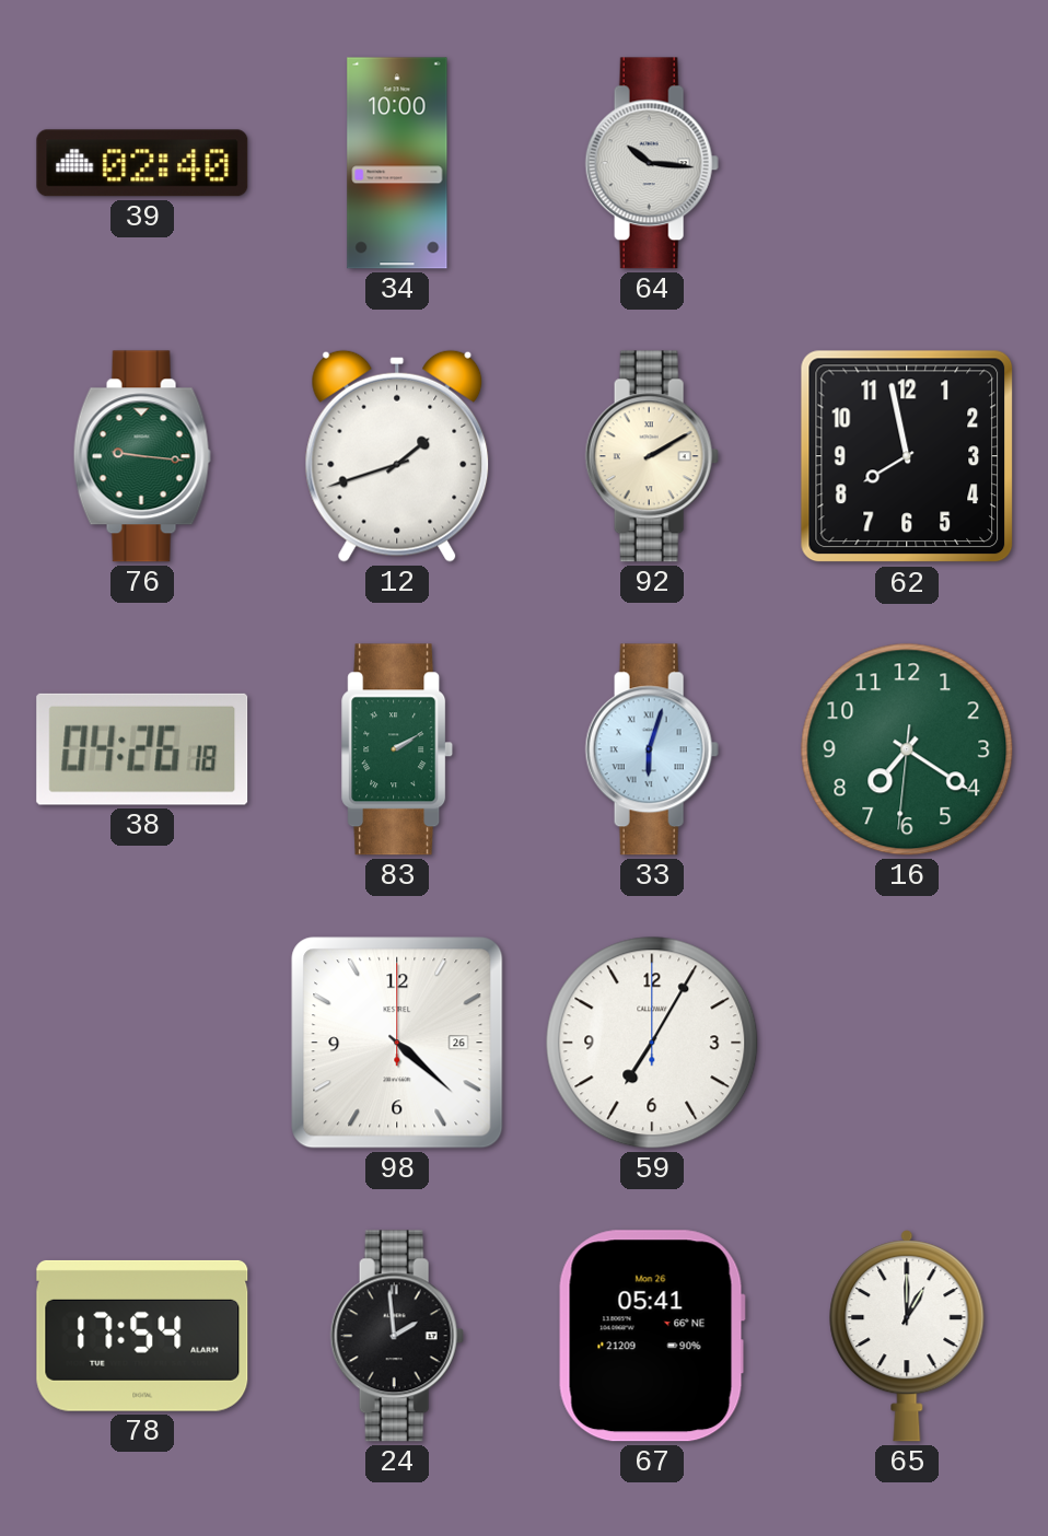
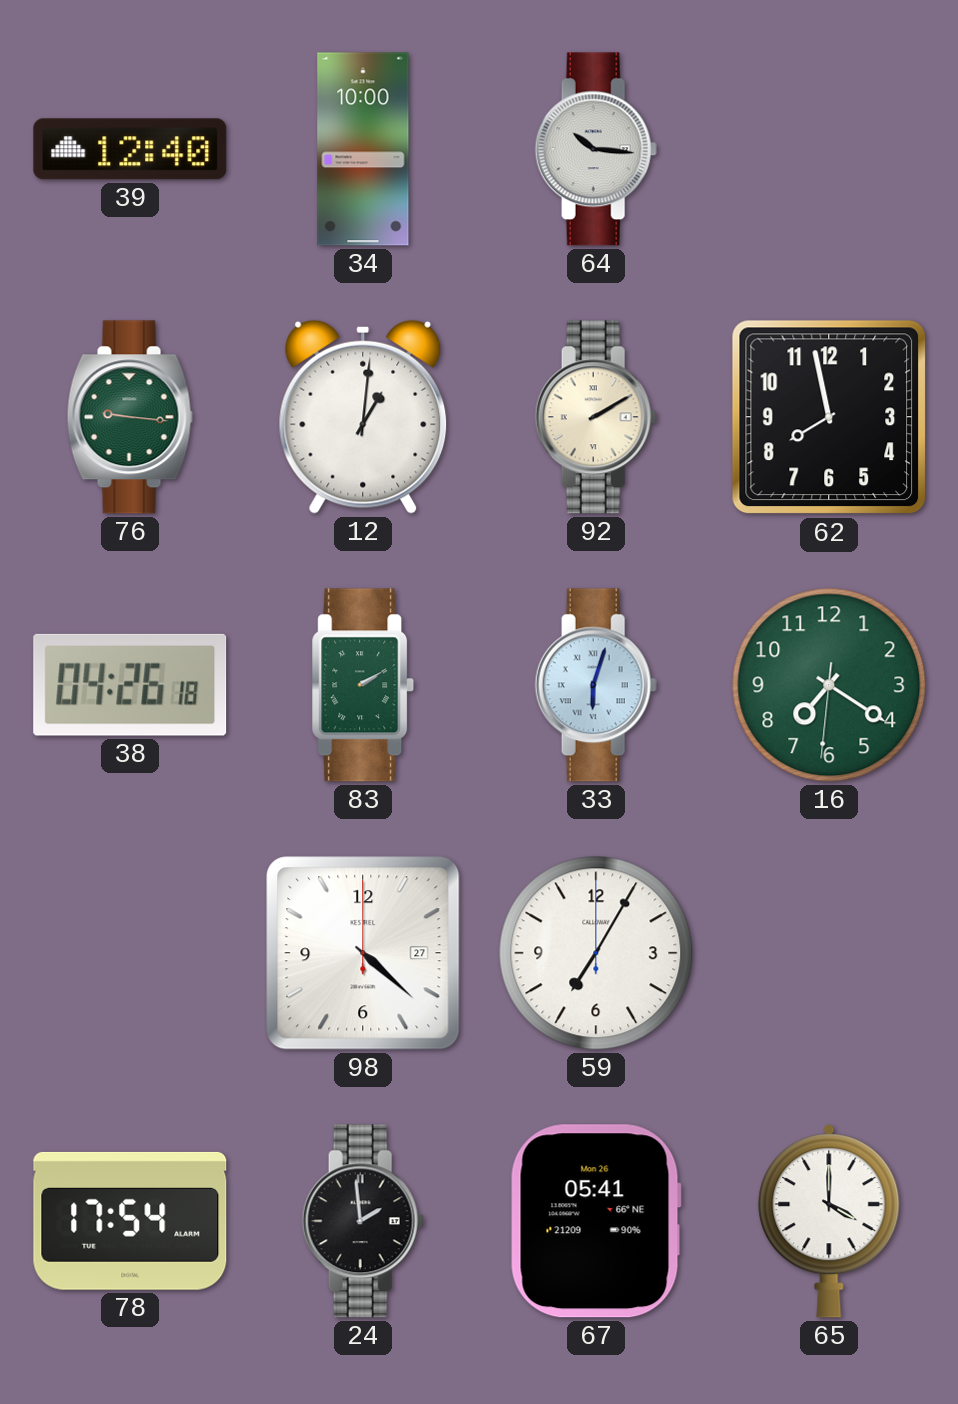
39: 02:40 -> 12:40
12: 1:42 -> 1:01
98 date: 26 -> 27
65: 1:00 -> 4:00
